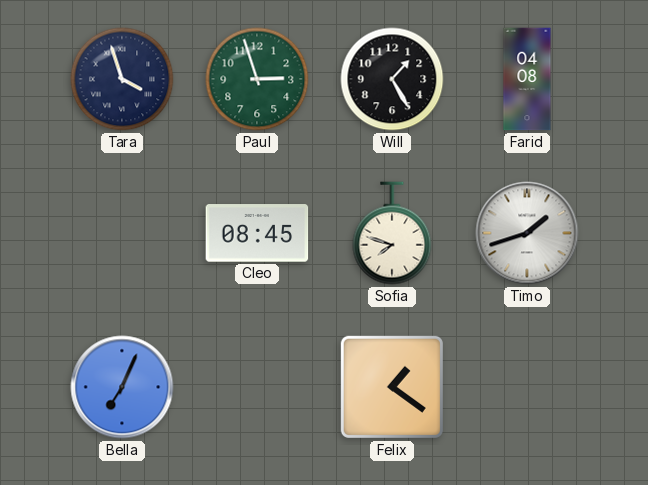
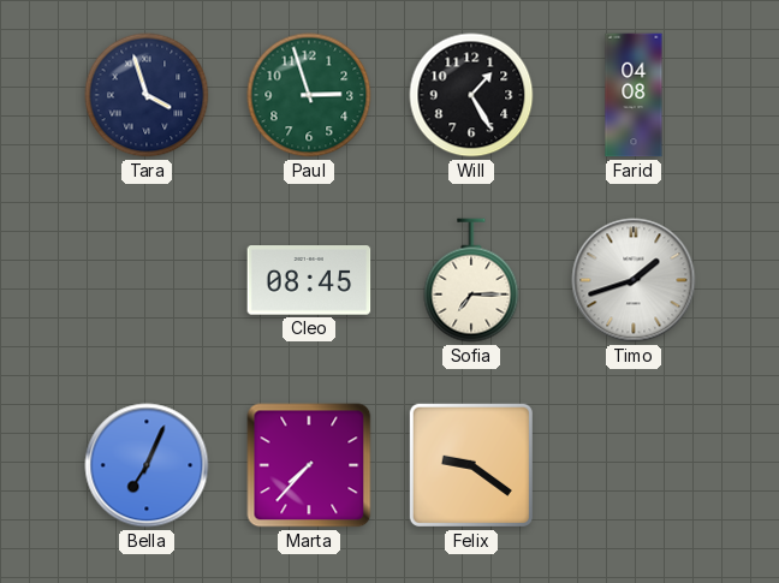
Sofia: 7:48 -> 7:15
Marta: none -> 7:37
Felix: 1:21 -> 9:21
